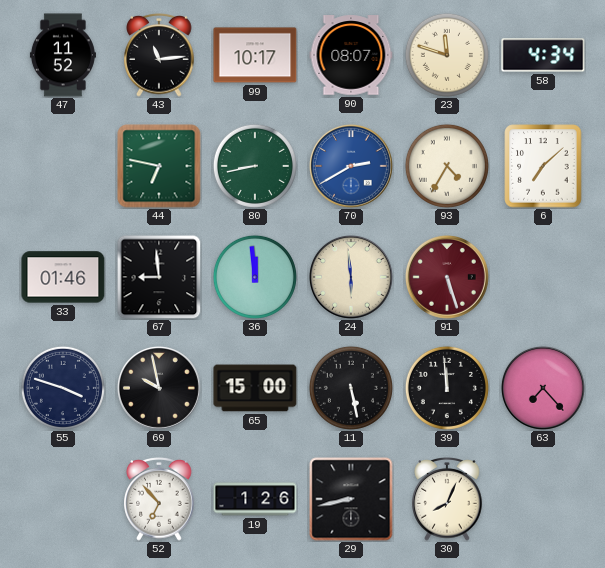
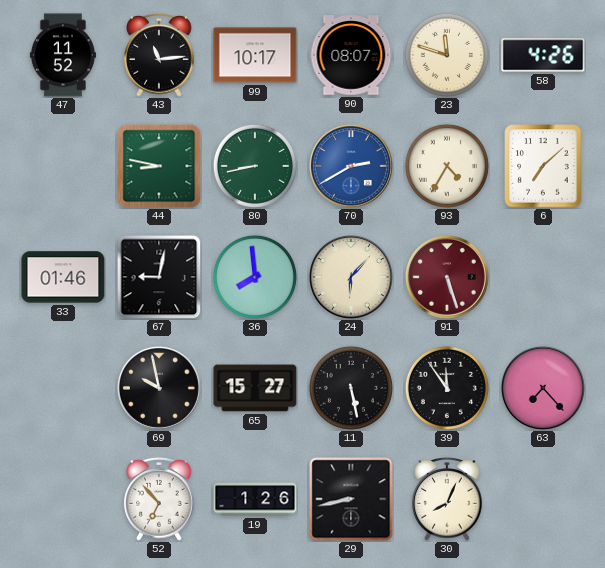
58: 4:34 -> 4:26
44: 6:47 -> 8:47
67: 8:59 -> 9:02
36: 11:59 -> 7:59
24: 5:59 -> 6:07
55: 3:48 -> none
65: 15:00 -> 15:27
39: 11:59 -> 11:54
